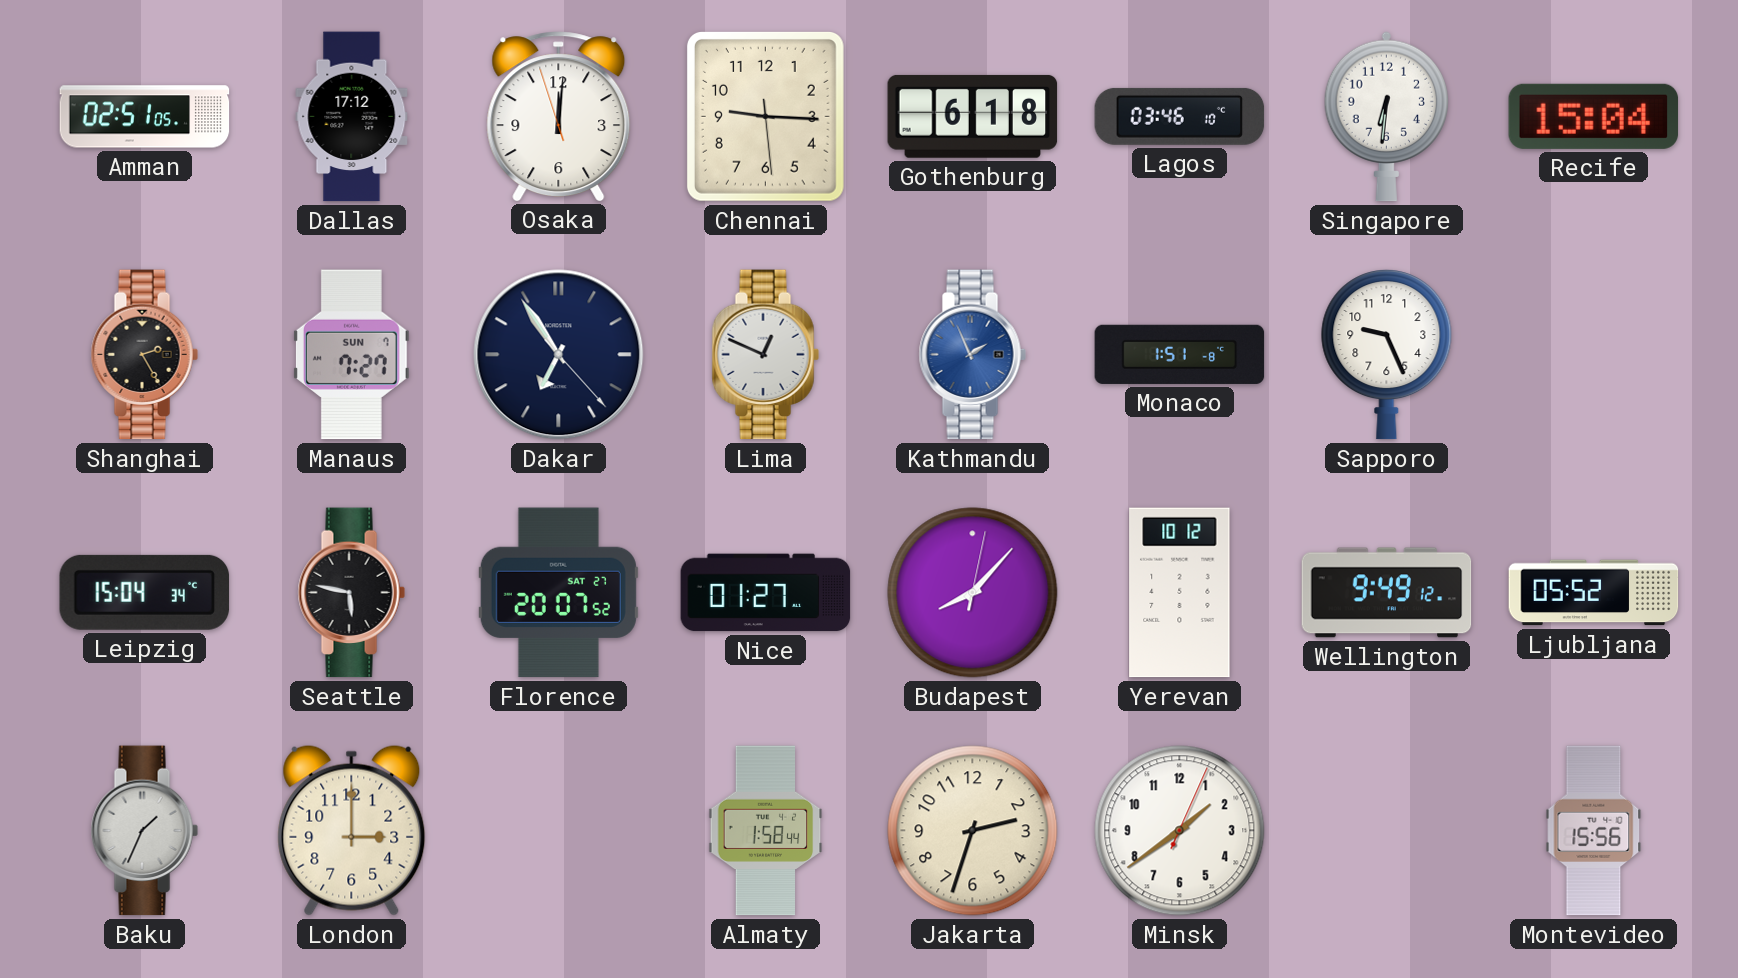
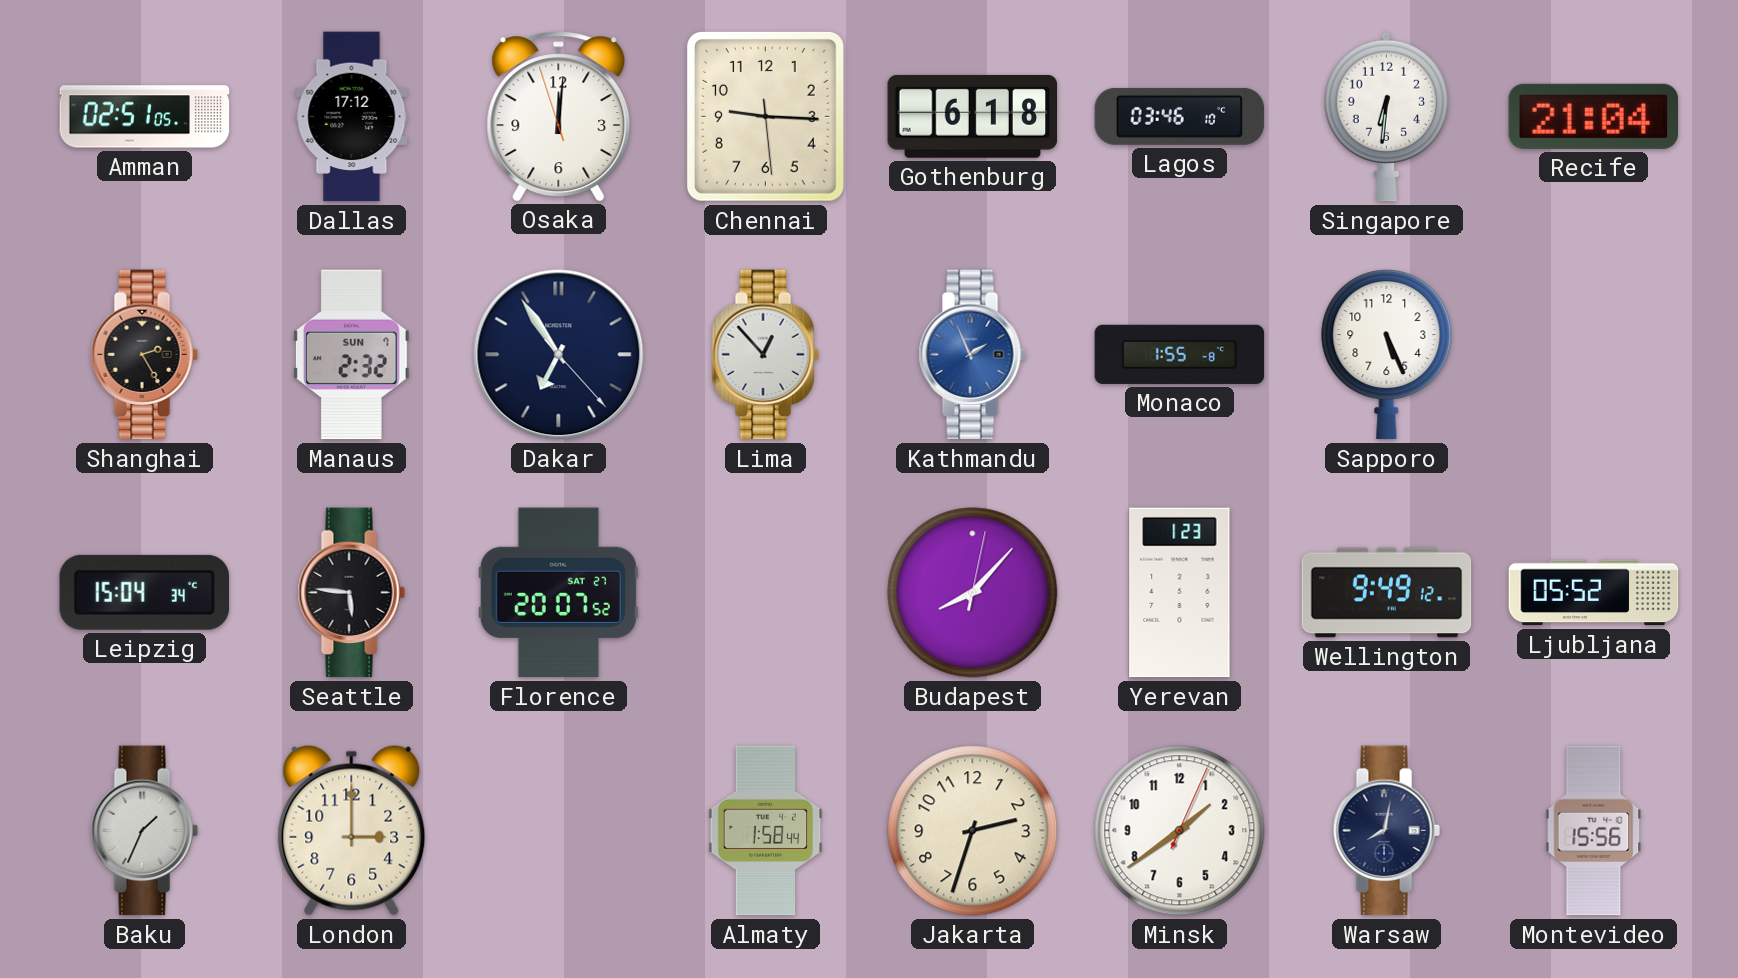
Recife: 15:04 -> 21:04
Manaus: 7:27 -> 2:32
Lima: 12:49 -> 12:53
Monaco: 1:51 -> 1:55
Sapporo: 9:26 -> 5:26
Seattle: 5:47 -> 5:46
Nice: 01:27 -> none
Yerevan: 10:12 -> 1:23
Warsaw: none -> 8:02
